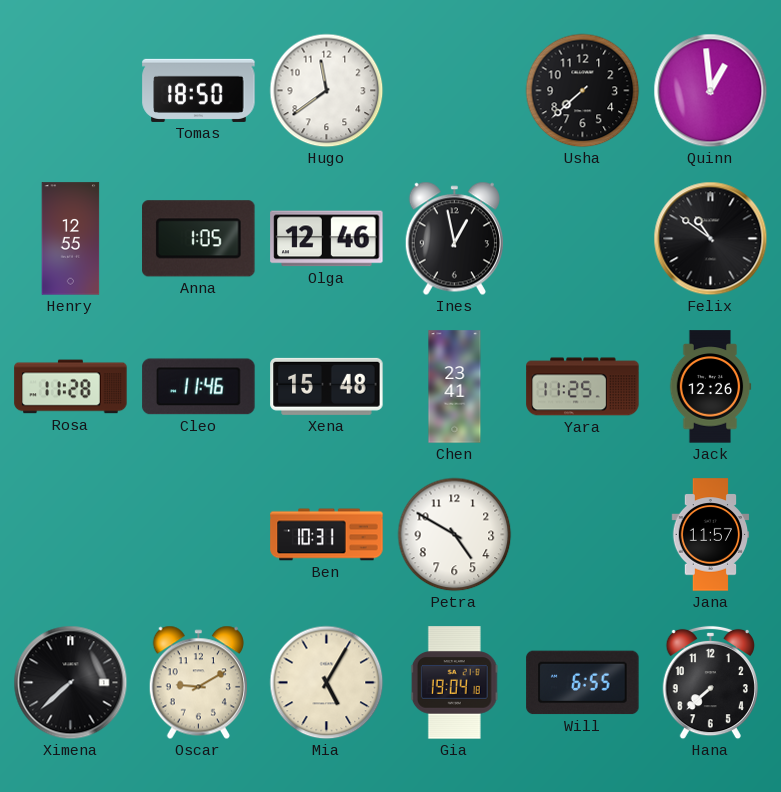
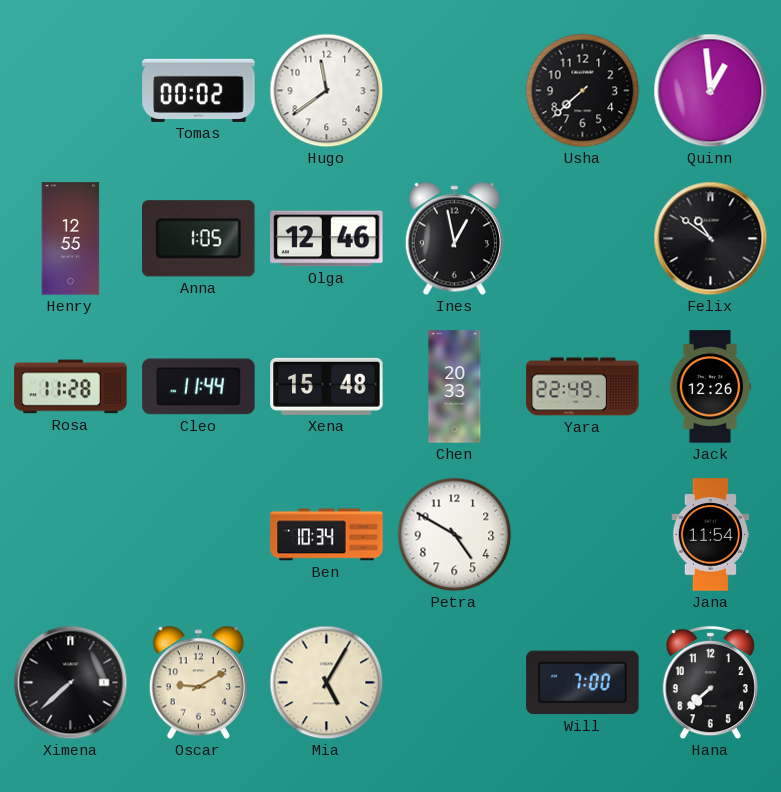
Tomas: 18:50 -> 00:02
Cleo: 11:46 -> 11:44
Chen: 23:41 -> 20:33
Yara: 11:25 -> 22:49
Ben: 10:31 -> 10:34
Jana: 11:57 -> 11:54
Gia: 19:04 -> none
Will: 6:55 -> 7:00
